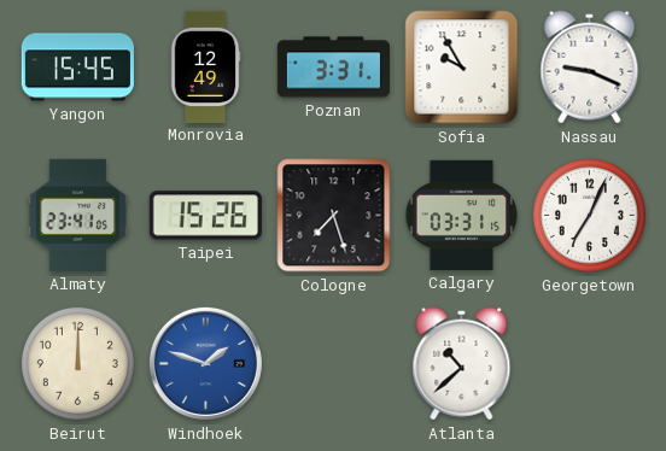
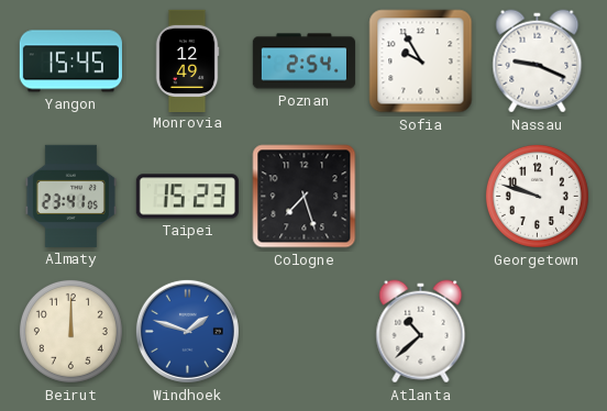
Poznan: 3:31 -> 2:54
Taipei: 15:26 -> 15:23
Calgary: 03:31 -> none
Georgetown: 7:04 -> 9:48
